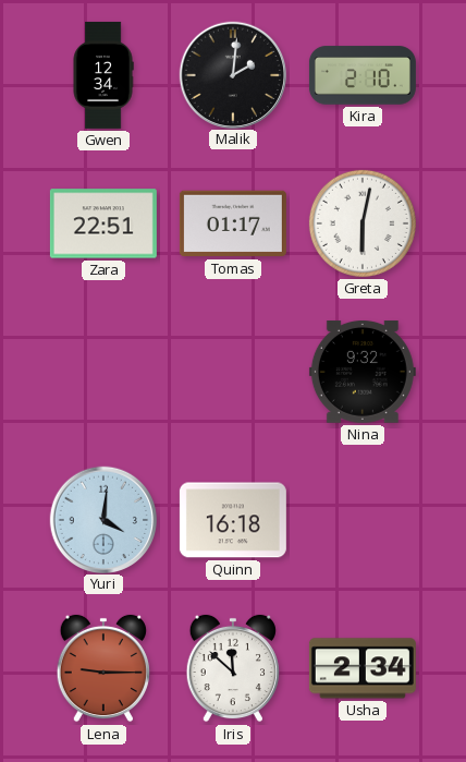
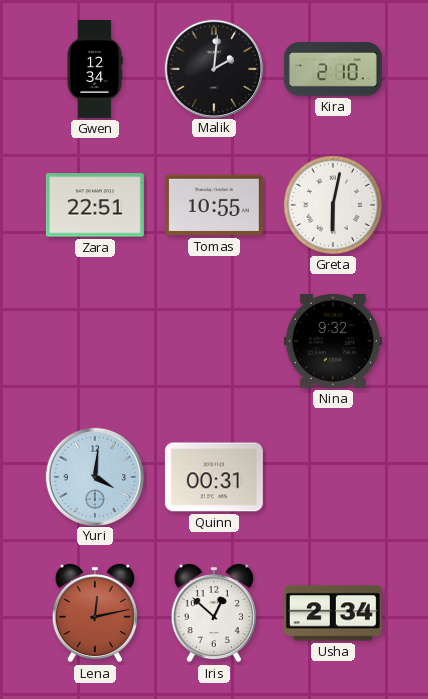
Tomas: 01:17 -> 10:55
Quinn: 16:18 -> 00:31
Lena: 9:15 -> 12:13
Iris: 11:52 -> 12:52
